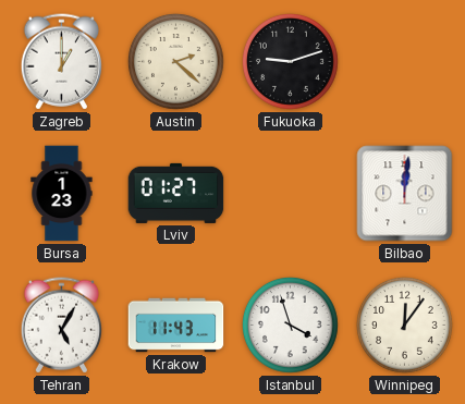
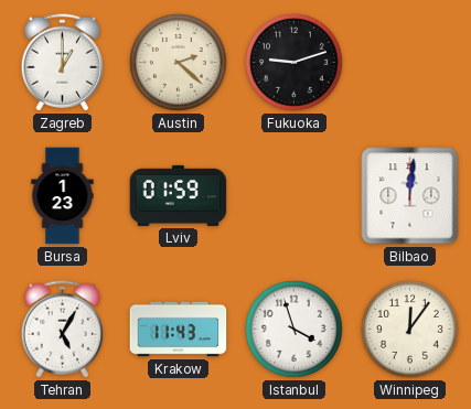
Lviv: 01:27 -> 01:59
